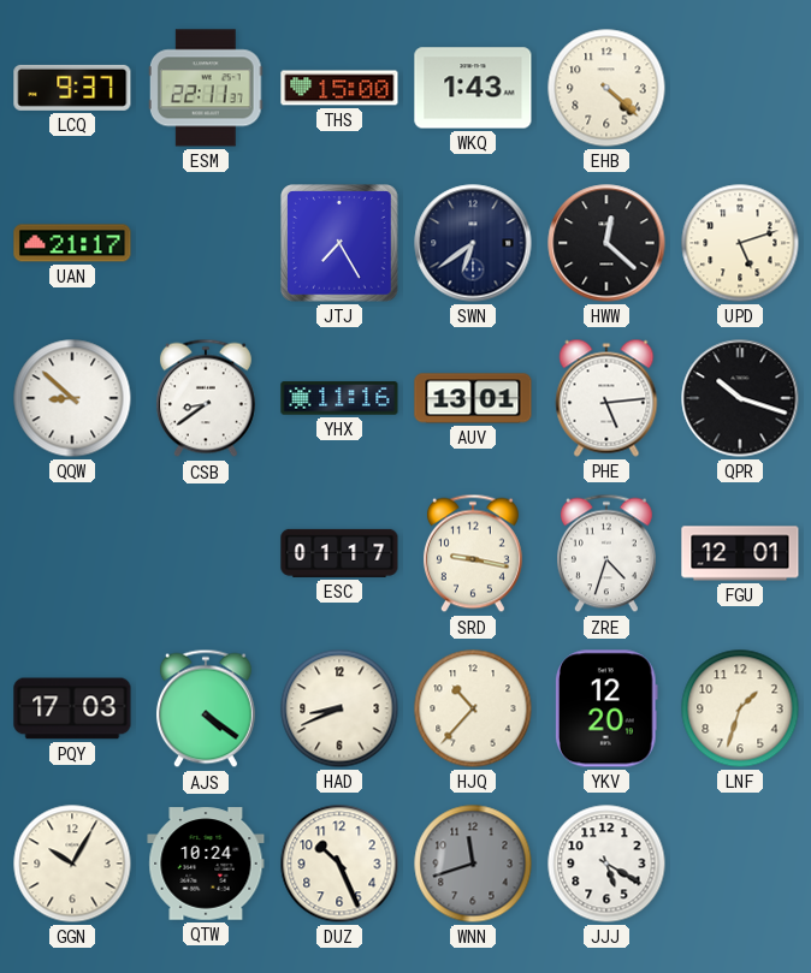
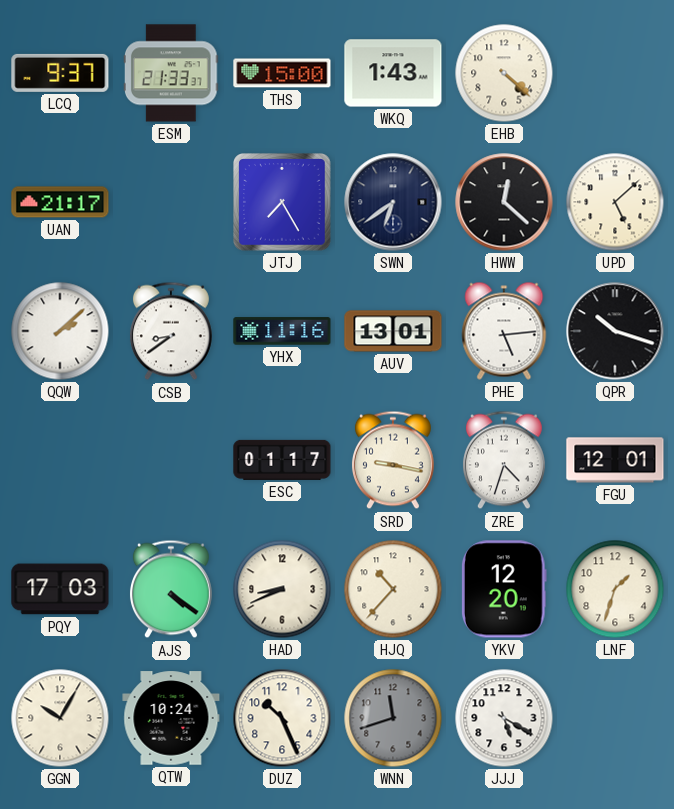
ESM: 22:11 -> 21:33
UPD: 5:12 -> 5:08
QQW: 8:52 -> 2:08
